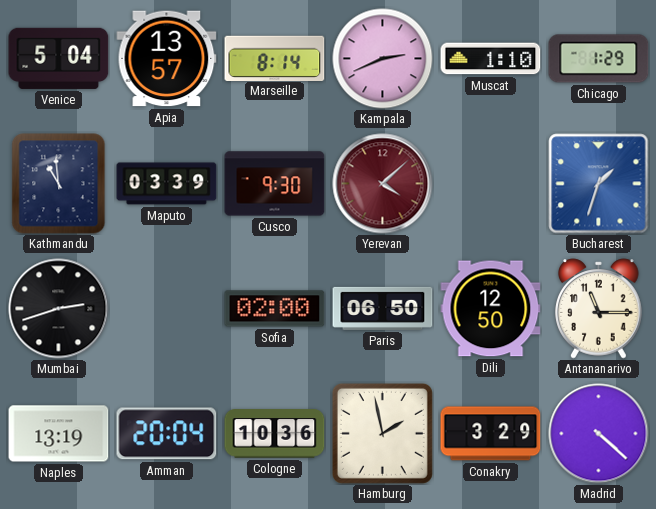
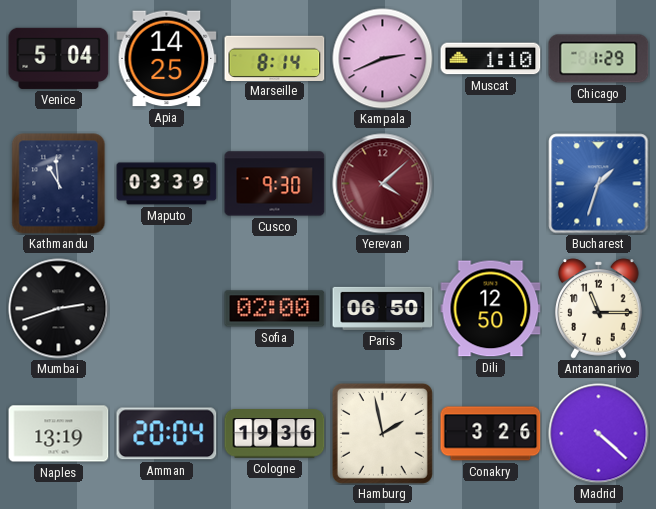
Apia: 13:57 -> 14:25
Cologne: 10:36 -> 19:36
Conakry: 3:29 -> 3:26
